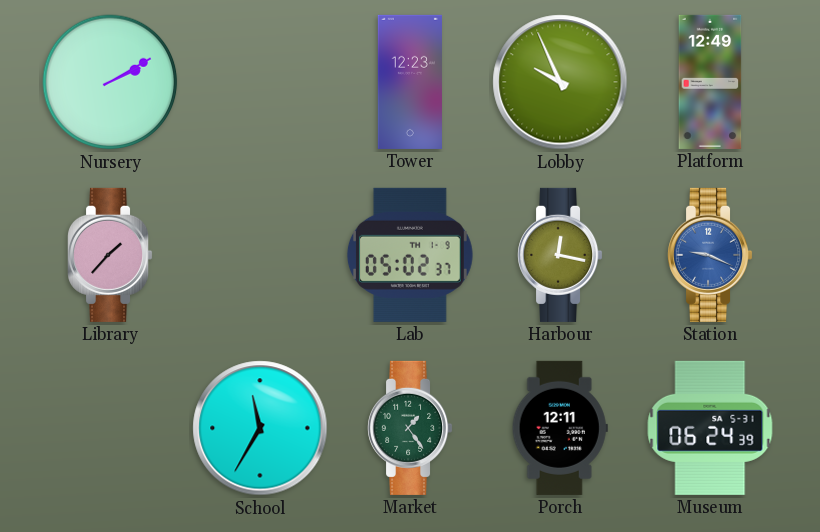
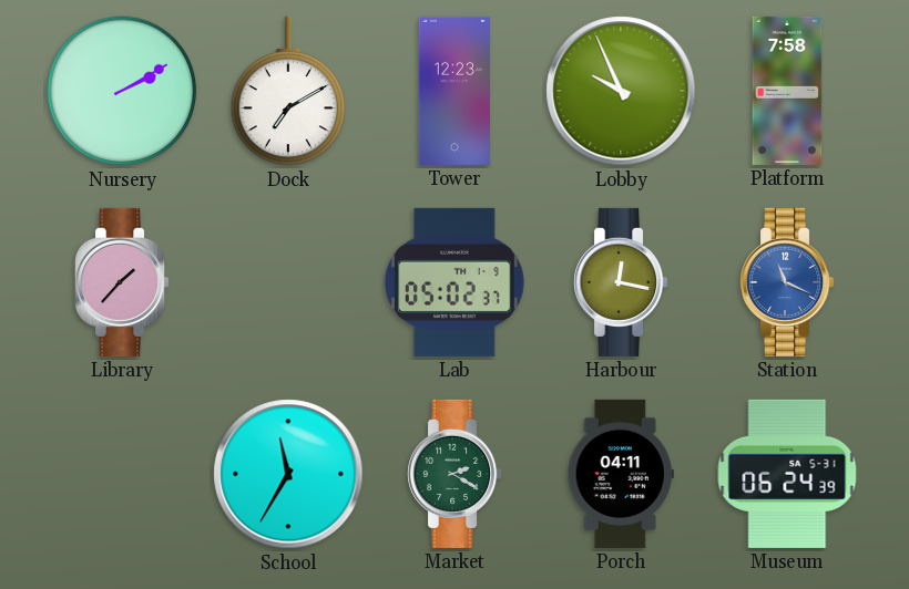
Dock: none -> 7:10
Platform: 12:49 -> 7:58
Station: 9:19 -> 11:19
Market: 1:24 -> 2:20
Porch: 12:11 -> 04:11
